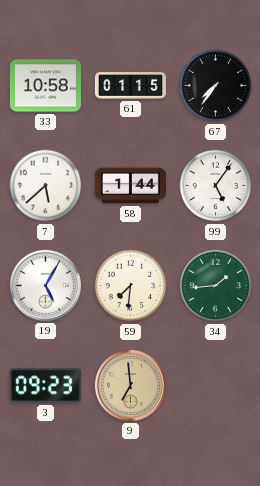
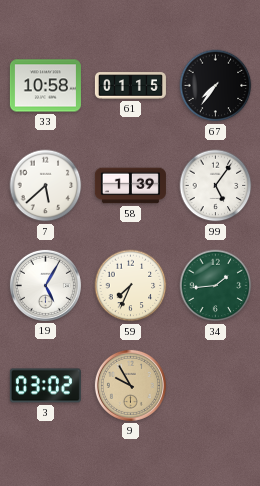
58: 1:44 -> 1:39
59: 7:31 -> 7:34
3: 09:23 -> 03:02
9: 6:59 -> 9:55
